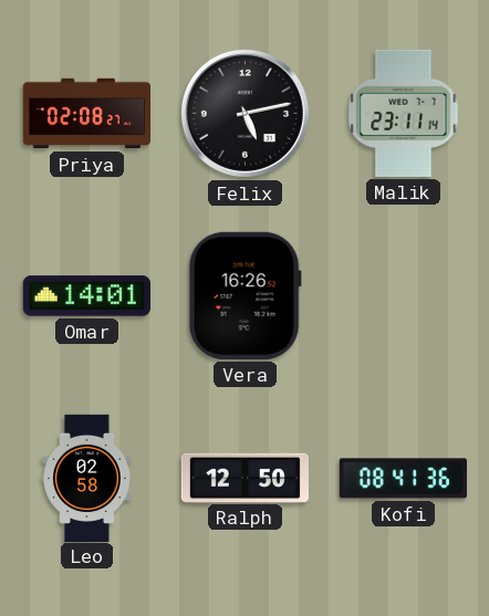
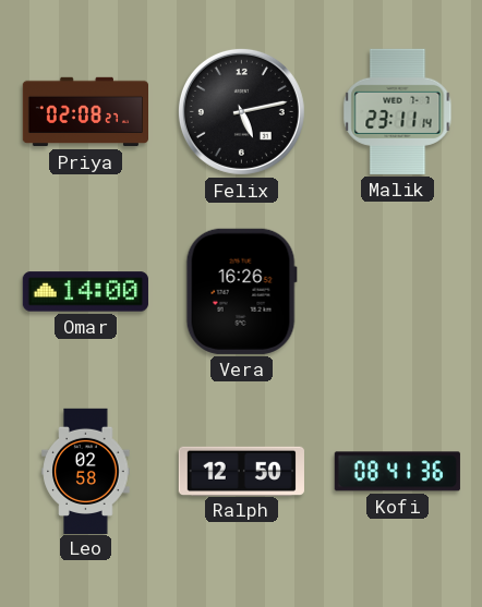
Omar: 14:01 -> 14:00
